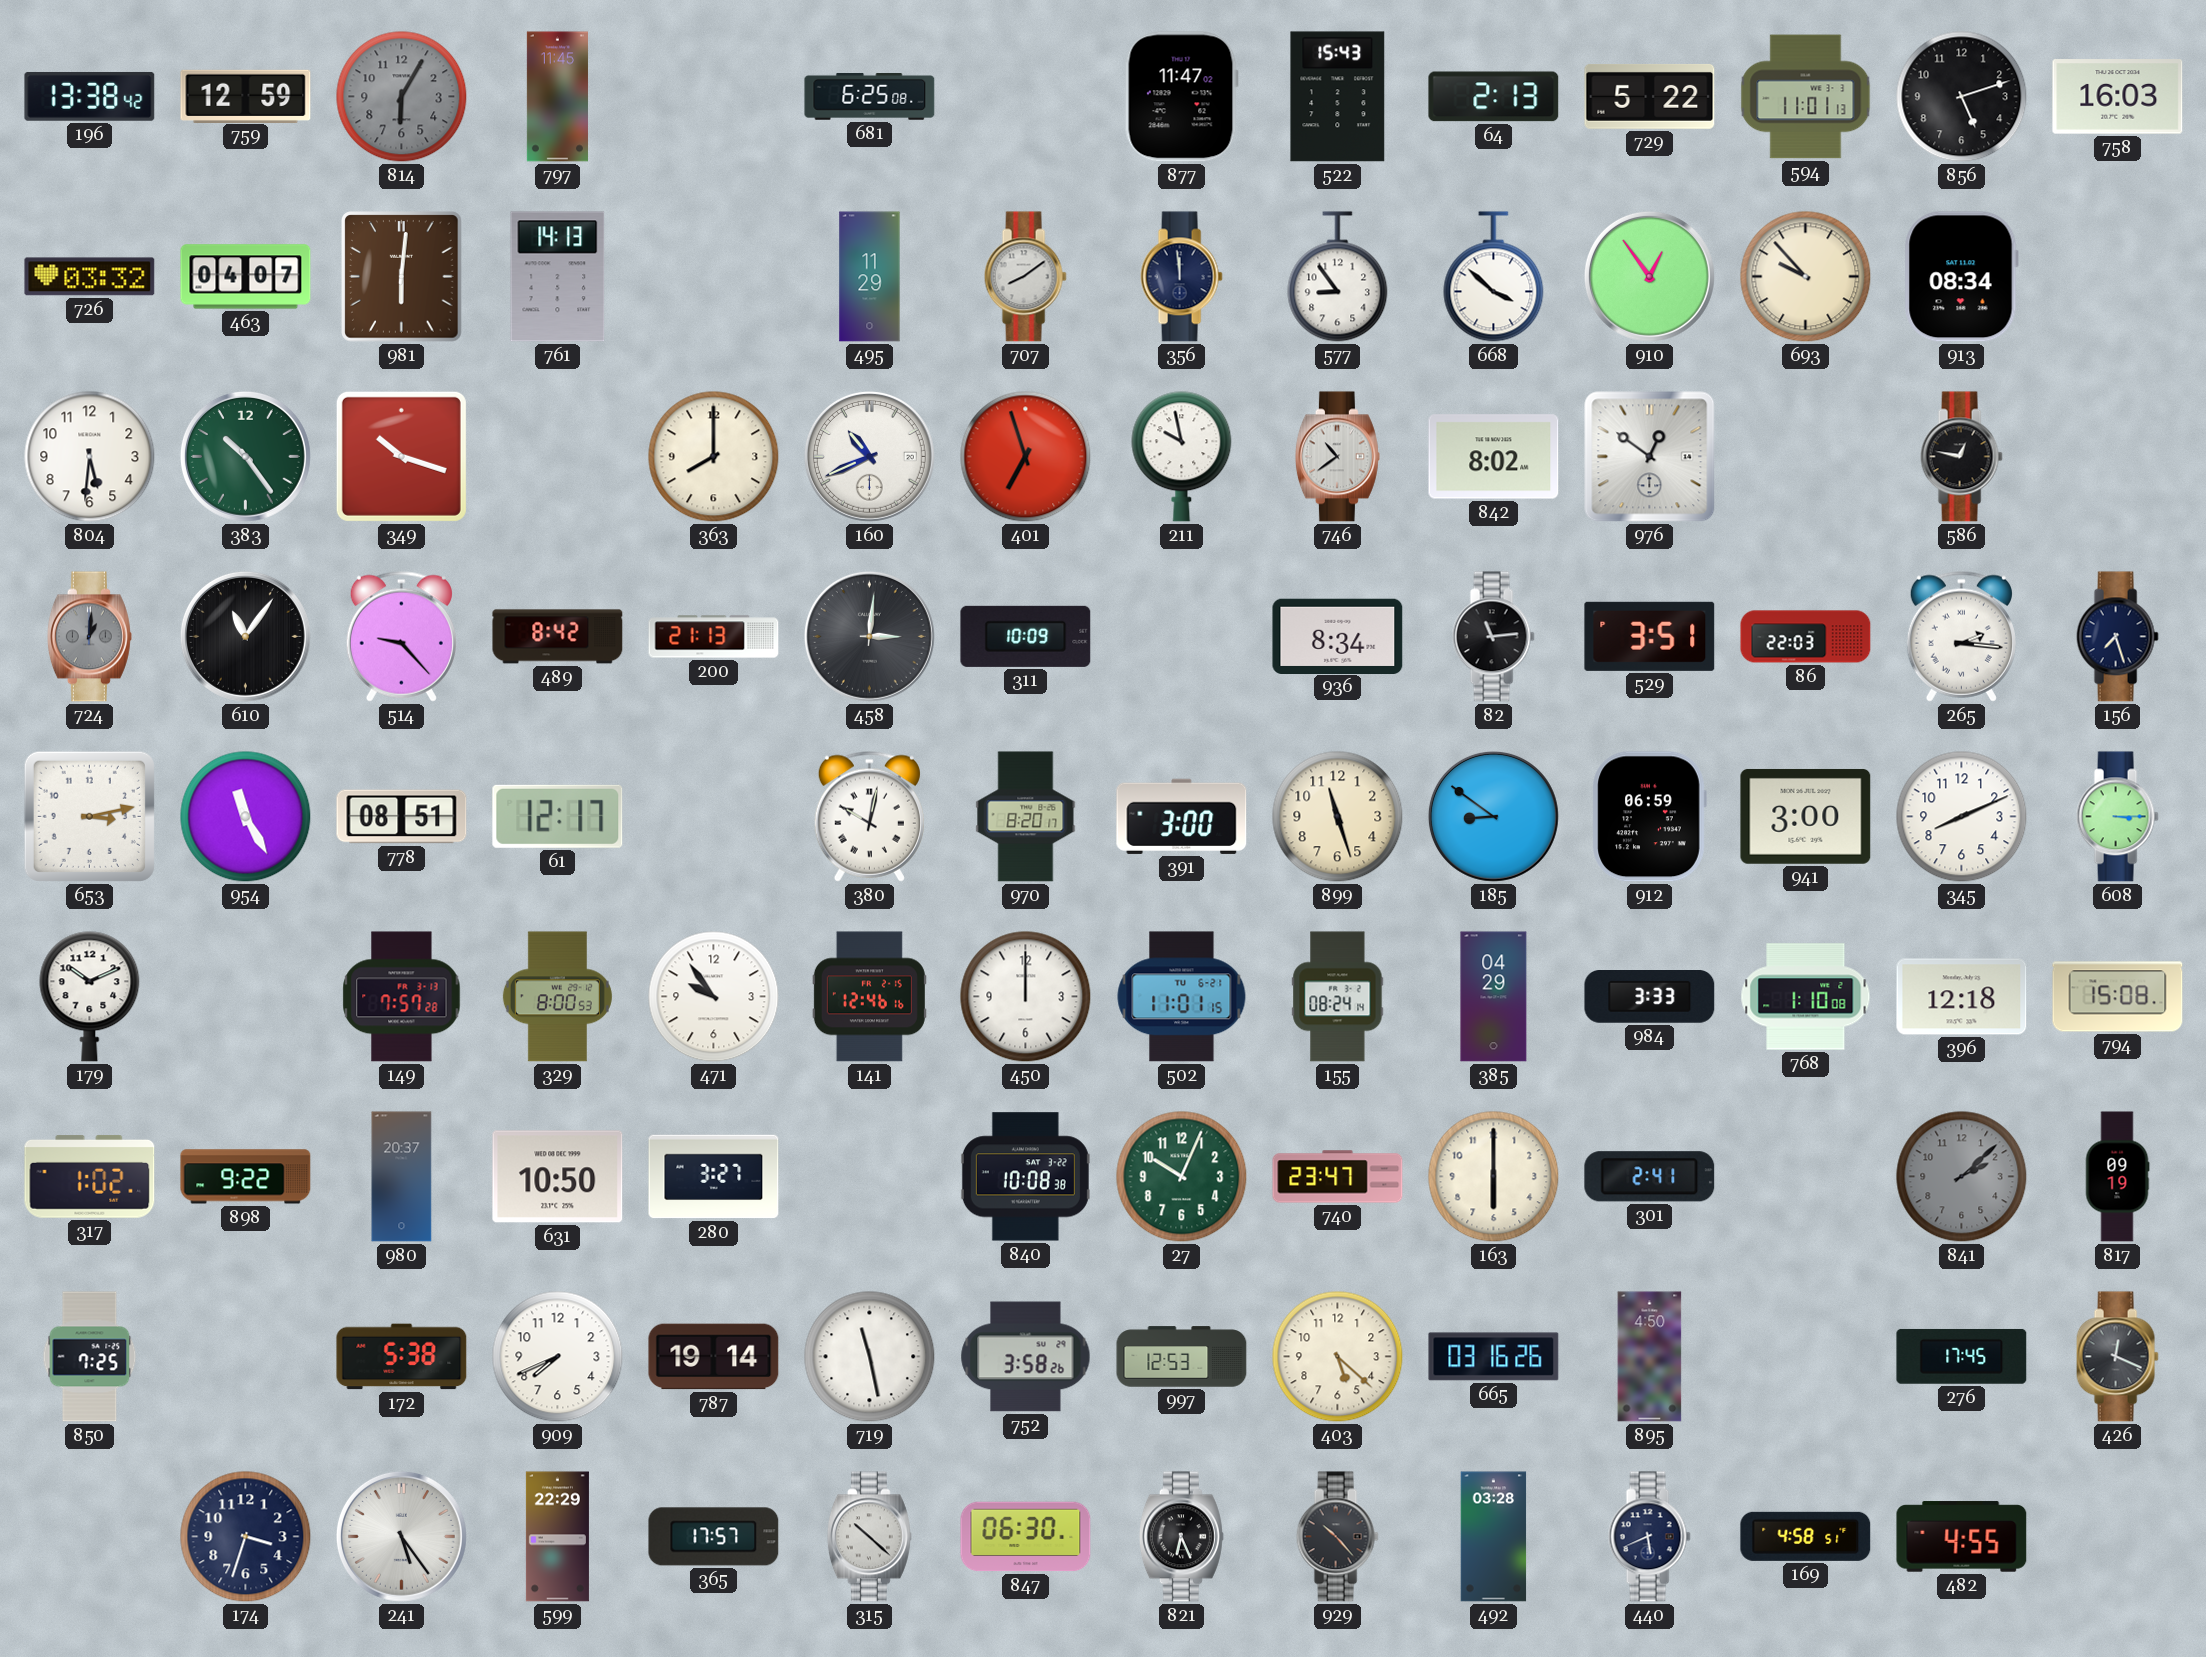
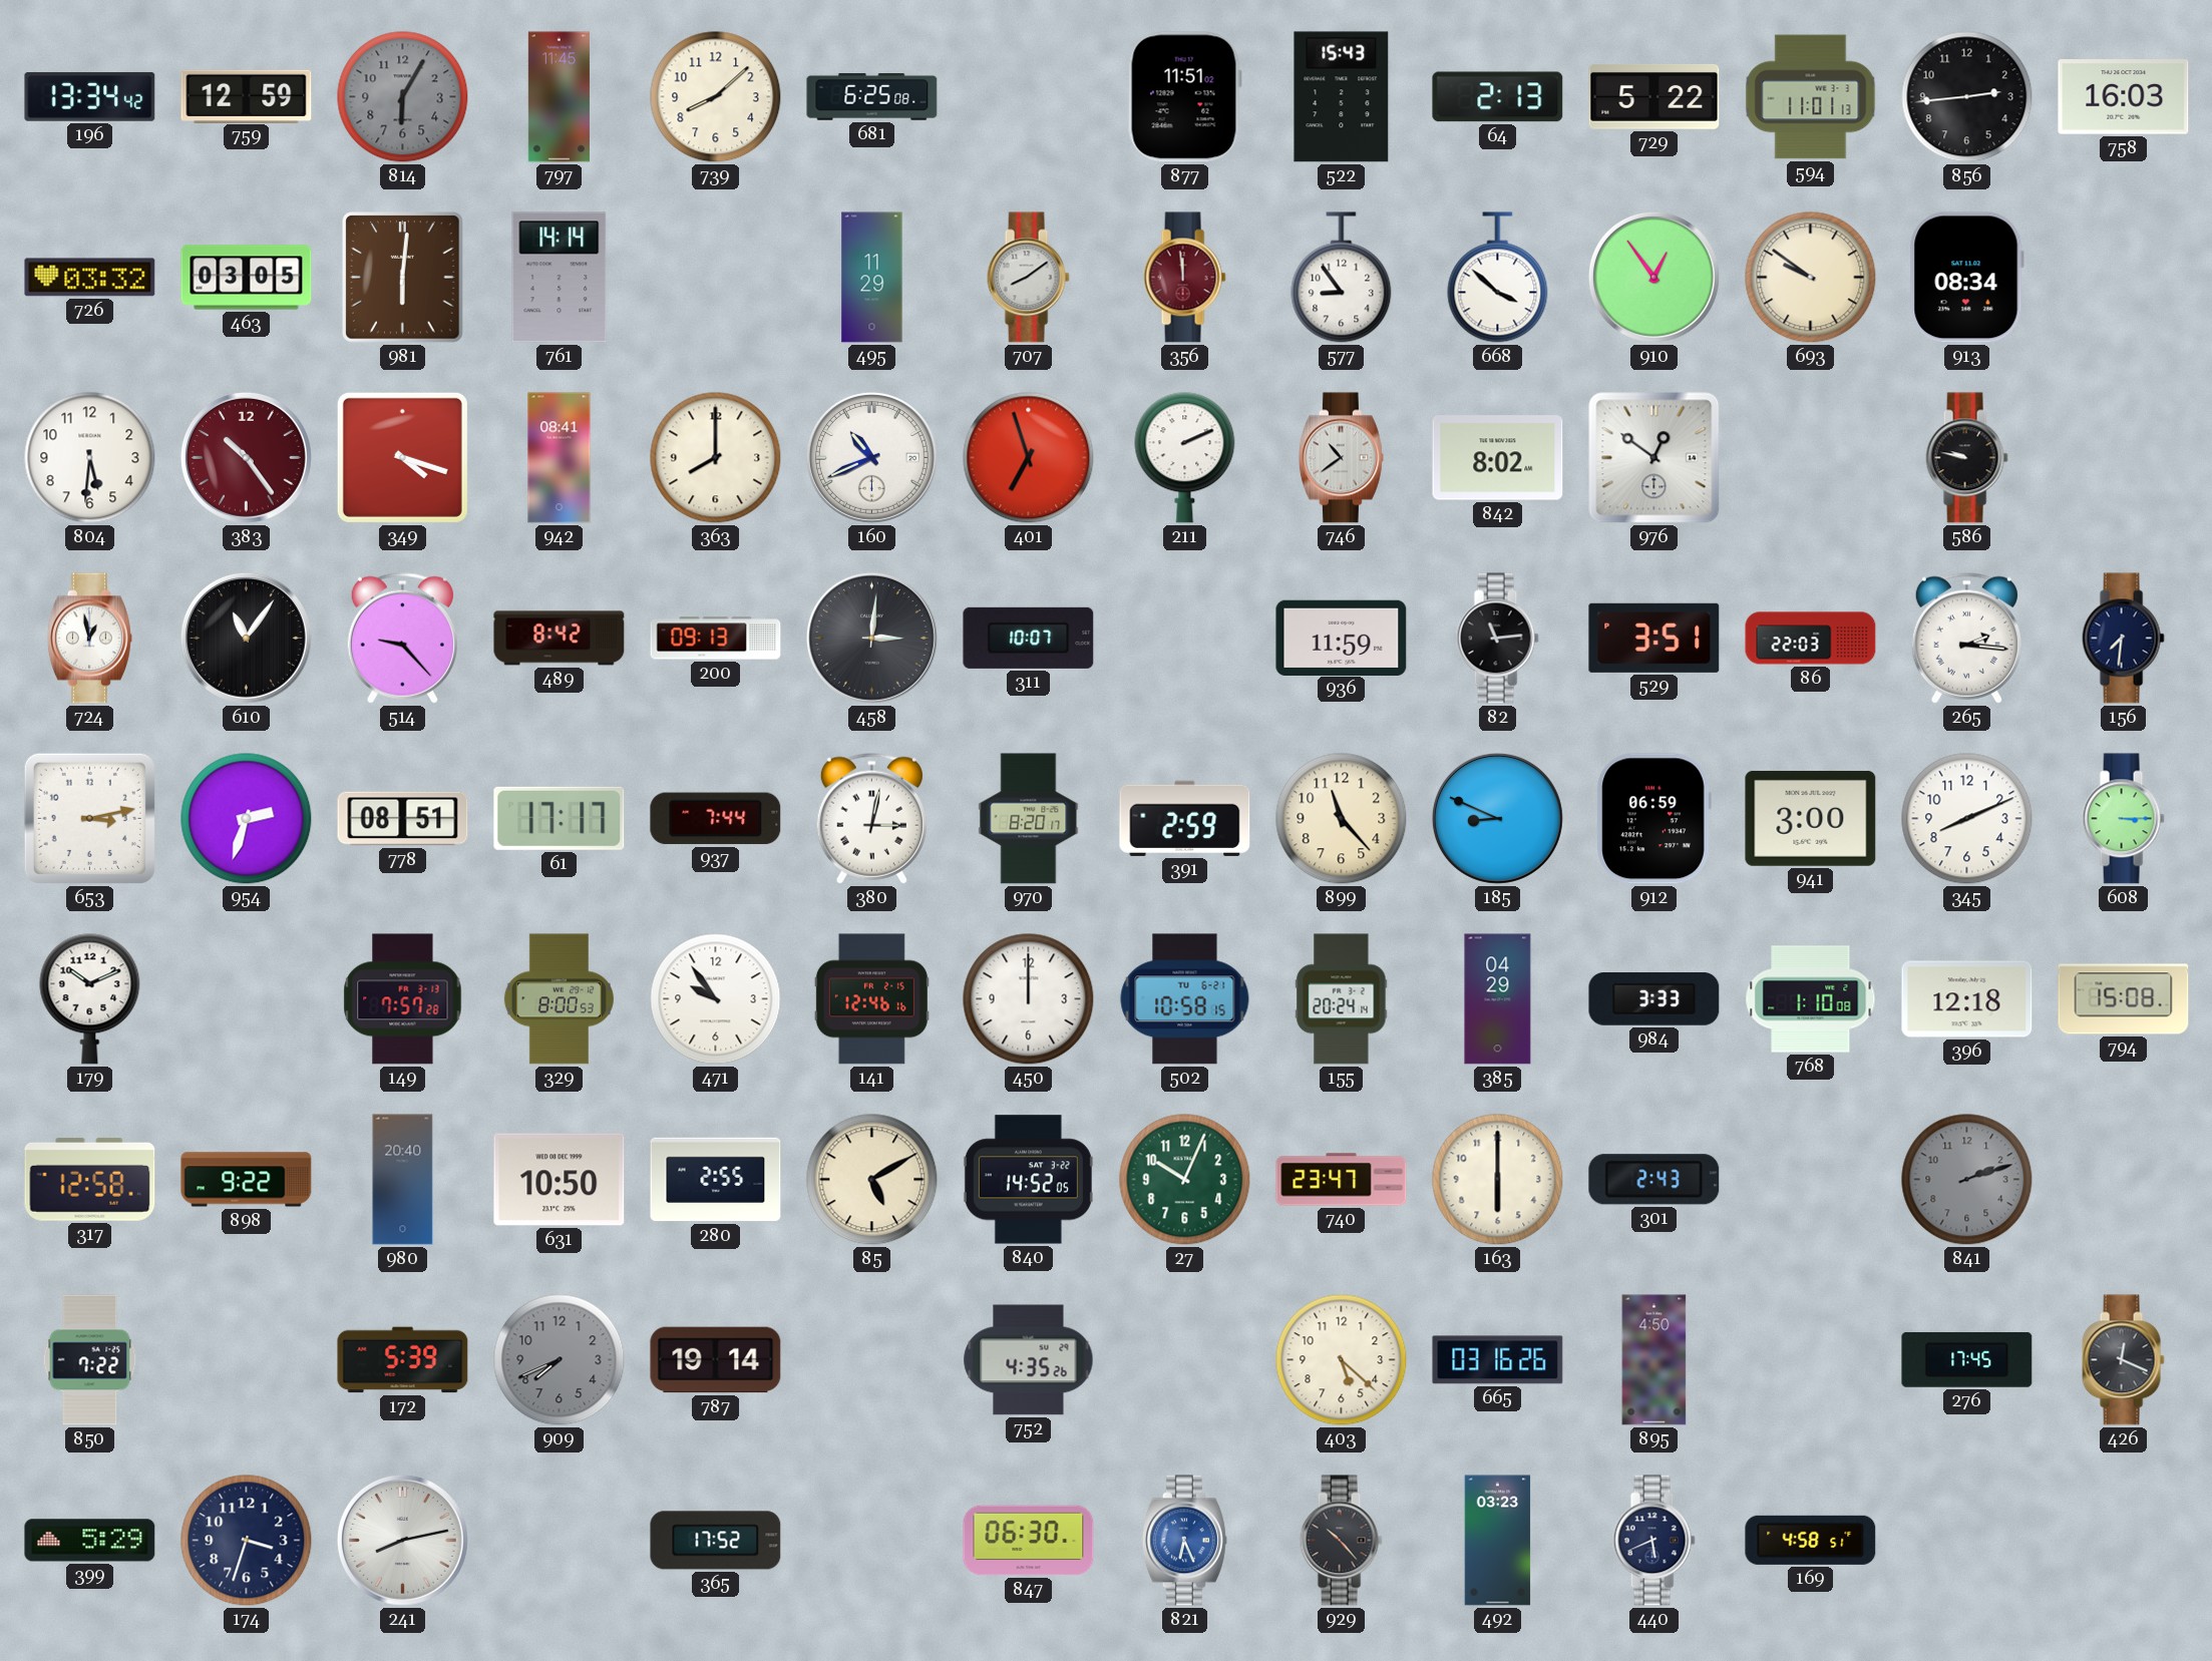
196: 13:38 -> 13:34
739: none -> 8:08
877: 11:47 -> 11:51
856: 5:12 -> 2:44
463: 04:07 -> 03:05
761: 14:13 -> 14:14
356 dial: navy -> burgundy
693: 9:53 -> 9:51
383 dial: green -> burgundy
349: 10:18 -> 4:18
942: none -> 08:41
211: 9:58 -> 2:11
586: 12:47 -> 9:47
724: 1:01 -> 12:58
724 dial: grey -> white
200: 21:13 -> 09:13
311: 10:09 -> 10:07
936: 8:34 -> 11:59
156: 7:27 -> 7:31
954: 11:25 -> 2:33
61: 12:17 -> 17:17
937: none -> 7:44
380: 10:02 -> 3:02
391: 3:00 -> 2:59
899: 11:27 -> 11:23
185: 8:51 -> 8:49
502: 11:01 -> 10:58
155: 08:24 -> 20:24
317: 1:02 -> 12:58
980: 20:37 -> 20:40
280: 3:27 -> 2:55
85: none -> 5:10
840: 10:08 -> 14:52
301: 2:41 -> 2:43
841: 2:08 -> 2:12
817: 09:19 -> none
850: 7:25 -> 7:22
172: 5:38 -> 5:39
909 dial: white -> grey
719: 11:28 -> none
752: 3:58 -> 4:35
997: 12:53 -> none
399: none -> 5:29
241: 5:24 -> 8:13
599: 22:29 -> none
365: 17:57 -> 17:52
315: 10:22 -> none
821 dial: black -> blue
492: 03:28 -> 03:23
482: 4:55 -> none
